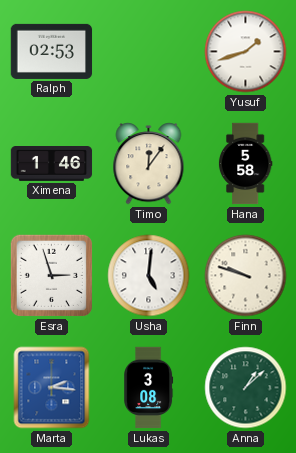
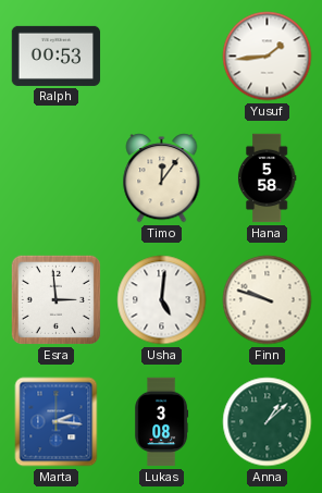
Ralph: 02:53 -> 00:53
Yusuf: 1:42 -> 1:44
Ximena: 1:46 -> none
Esra: 2:57 -> 2:59
